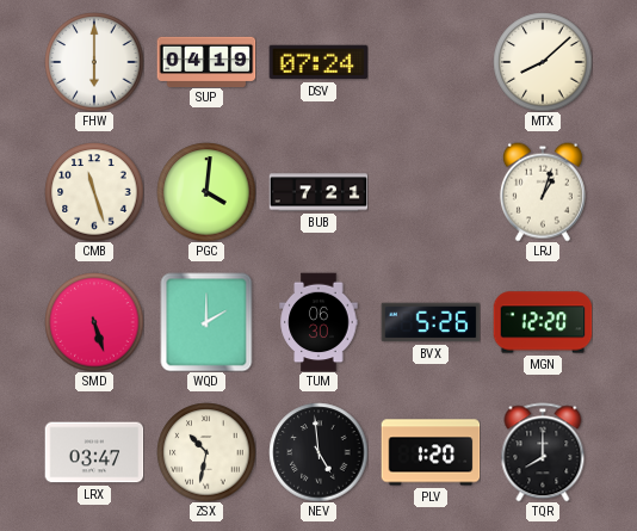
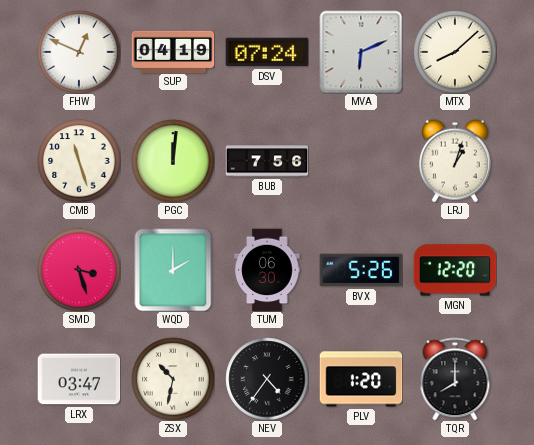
FHW: 6:00 -> 12:49
MVA: none -> 6:11
PGC: 4:01 -> 12:01
BUB: 7:21 -> 7:56
SMD: 5:27 -> 3:27
NEV: 4:59 -> 4:36
